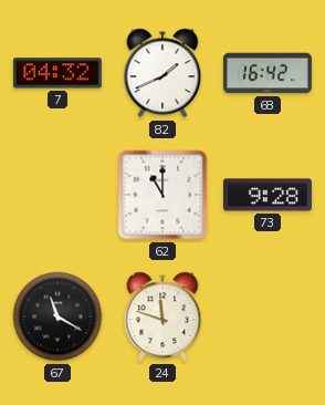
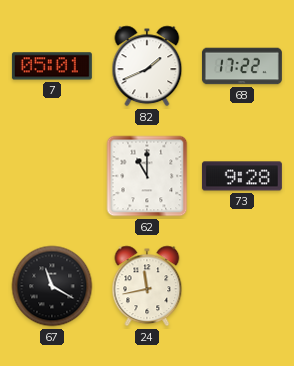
7: 04:32 -> 05:01
68: 16:42 -> 17:22
24: 11:48 -> 11:43
